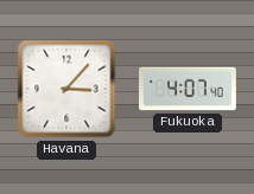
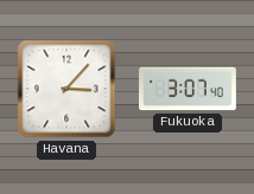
Fukuoka: 4:07 -> 3:07
